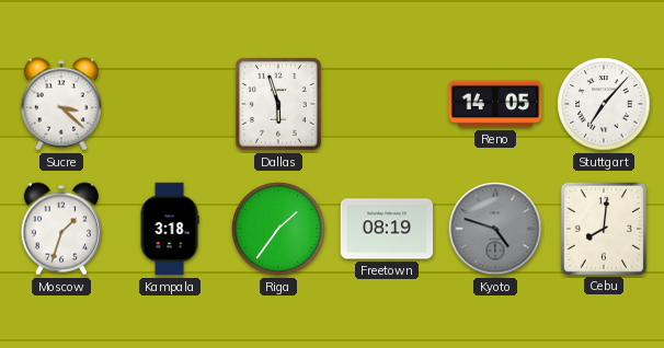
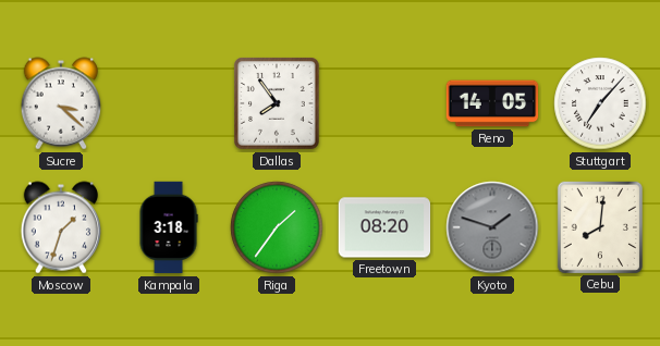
Dallas: 5:57 -> 7:54
Freetown: 08:19 -> 08:20
Kyoto: 4:48 -> 1:48
